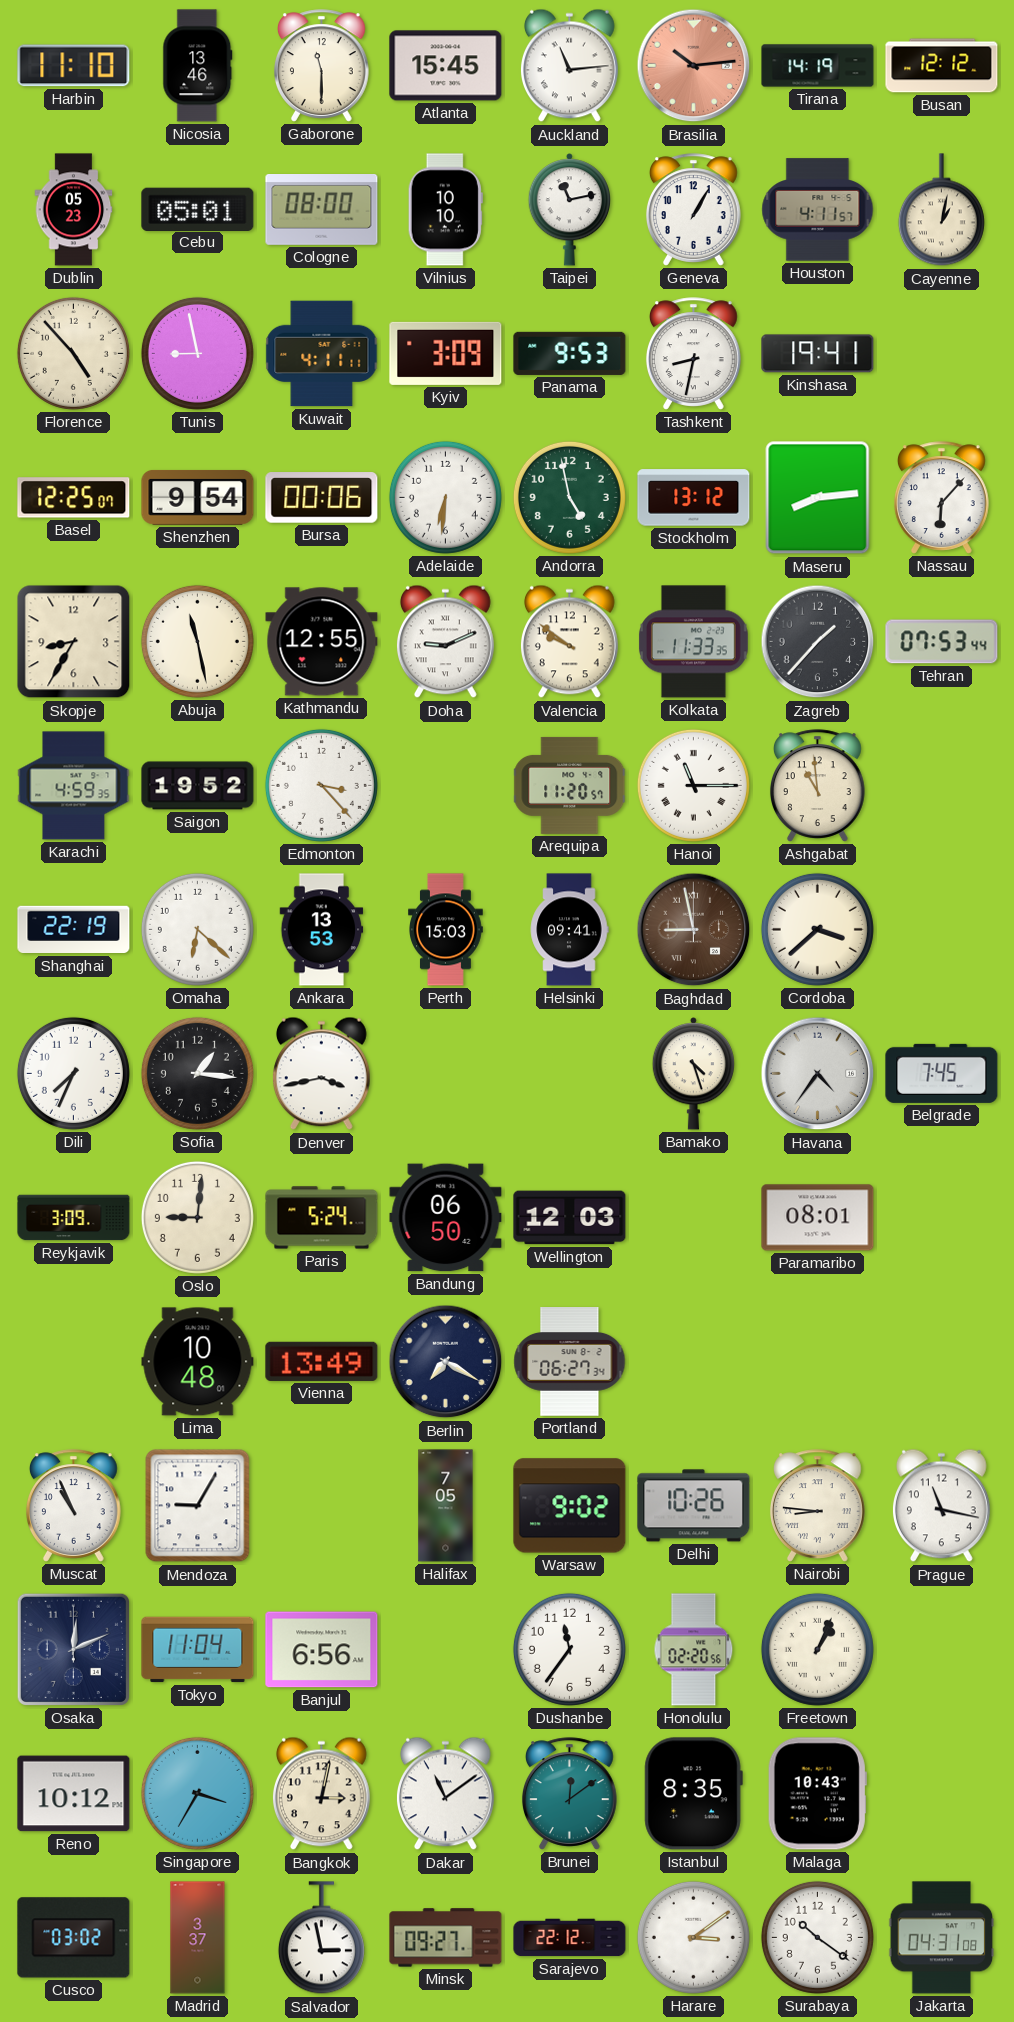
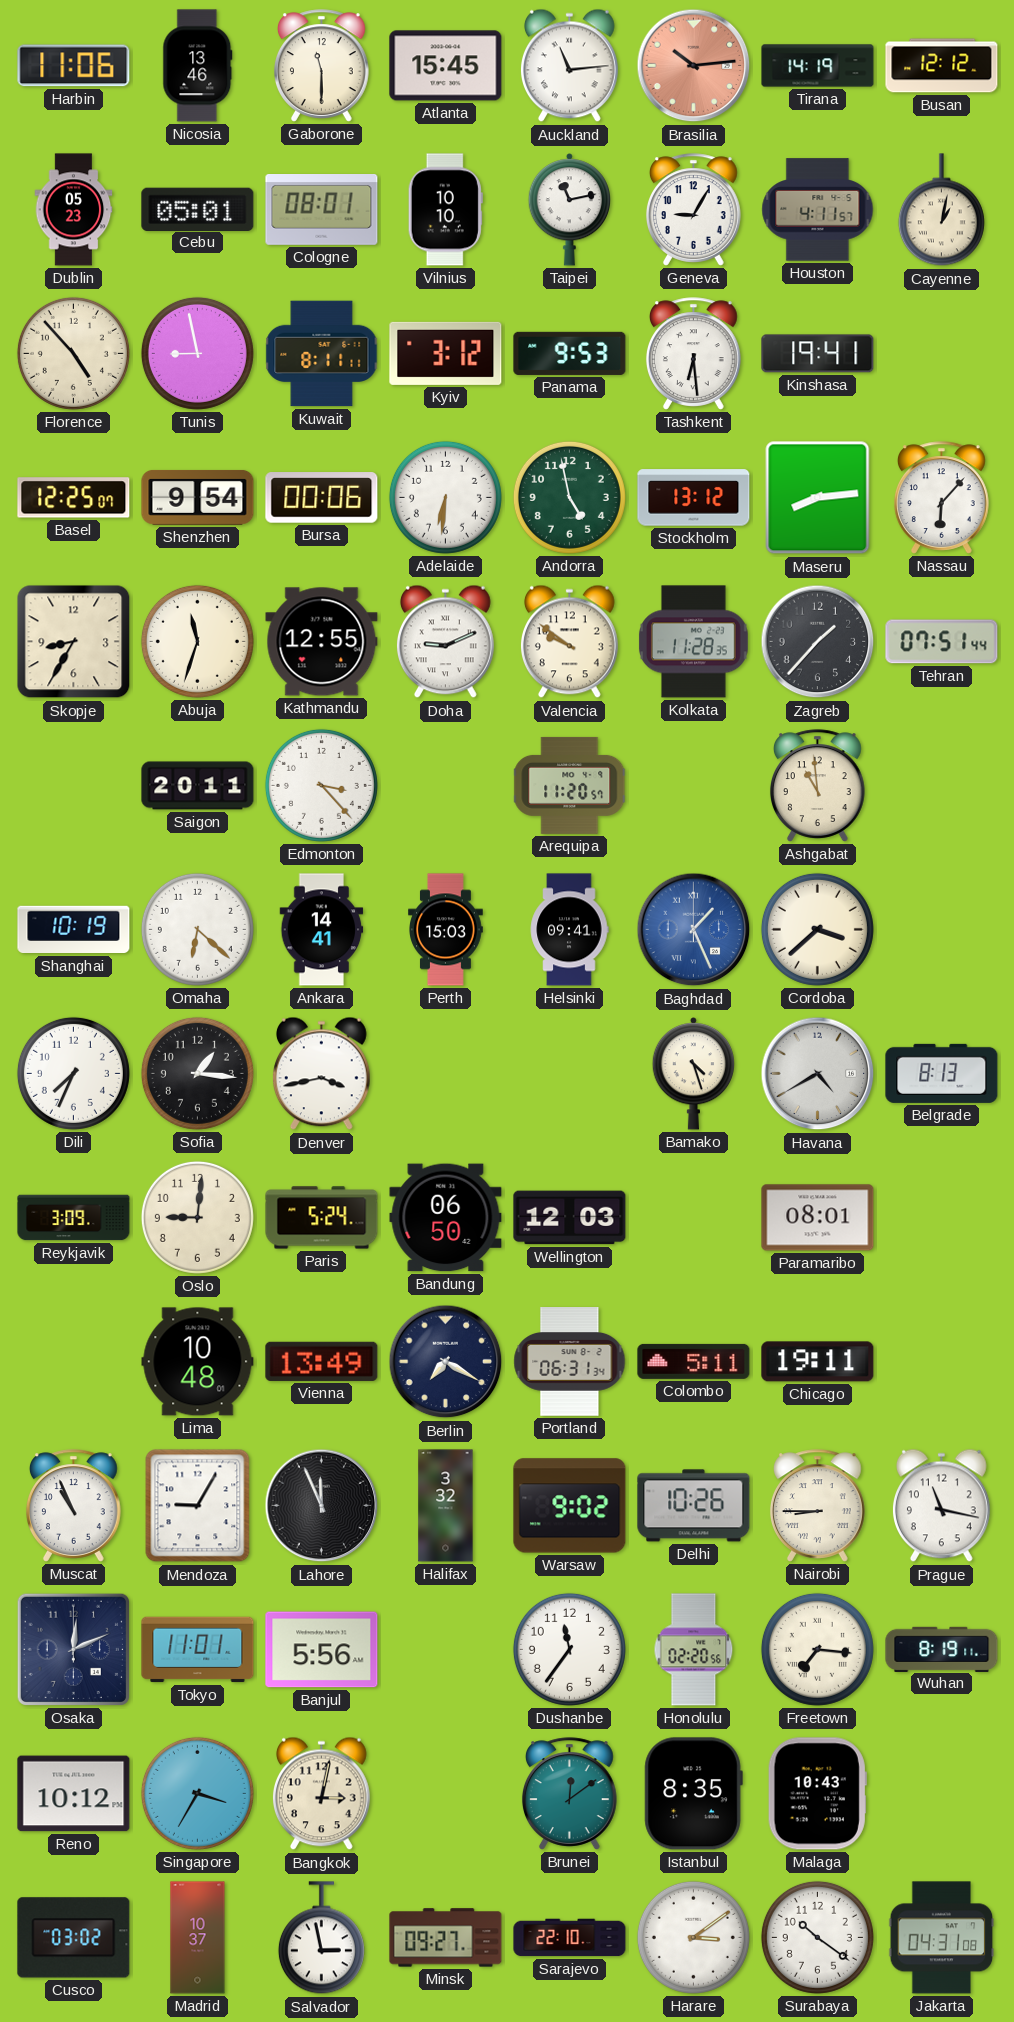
Harbin: 11:10 -> 11:06
Cologne: 08:00 -> 08:01
Geneva: 1:05 -> 9:05
Kuwait: 4:11 -> 8:11
Kyiv: 3:09 -> 3:12
Tashkent: 8:32 -> 6:29
Abuja: 11:28 -> 11:33
Kolkata: 11:33 -> 11:28
Tehran: 07:53 -> 07:51
Karachi: 4:59 -> none
Saigon: 19:52 -> 20:11
Hanoi: 11:15 -> none
Shanghai: 22:19 -> 10:19
Ankara: 13:53 -> 14:41
Baghdad: 8:58 -> 1:26
Baghdad dial: brown -> blue
Havana: 4:36 -> 4:40
Belgrade: 7:45 -> 8:13
Portland: 06:27 -> 06:31
Colombo: none -> 5:11
Chicago: none -> 19:11
Lahore: none -> 11:56
Halifax: 7:05 -> 3:32
Nairobi: 8:46 -> 8:45
Tokyo: 11:04 -> 11:01
Banjul: 6:56 -> 5:56
Freetown: 1:04 -> 7:16
Wuhan: none -> 8:19
Dakar: 11:09 -> none
Madrid: 3:37 -> 10:37
Sarajevo: 22:12 -> 22:10
